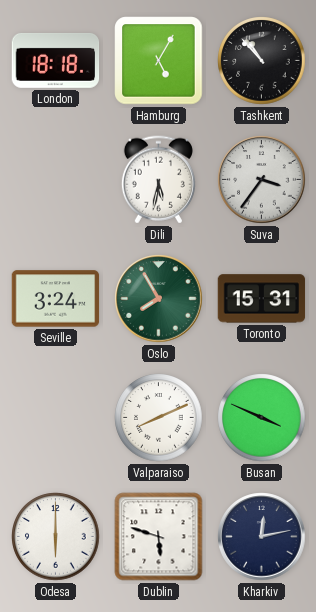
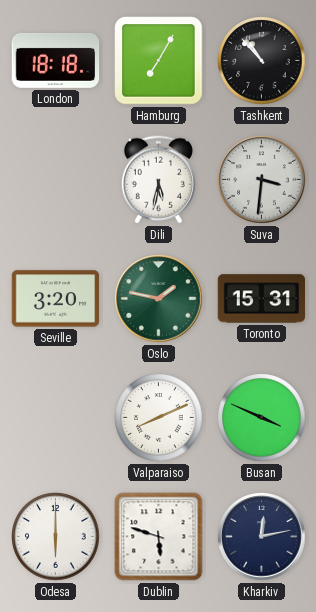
Hamburg: 5:05 -> 7:05
Suva: 3:36 -> 3:31
Seville: 3:24 -> 3:20
Oslo: 7:55 -> 1:47
